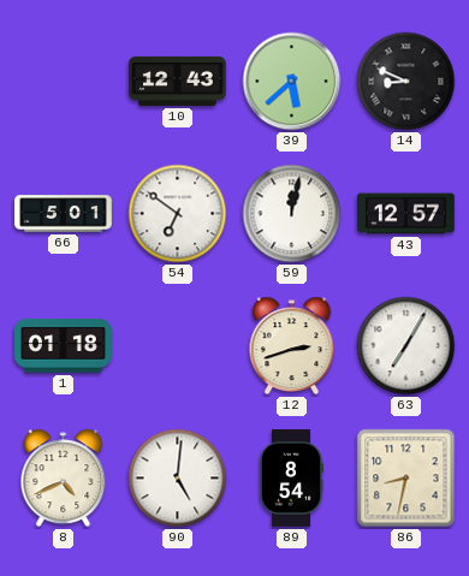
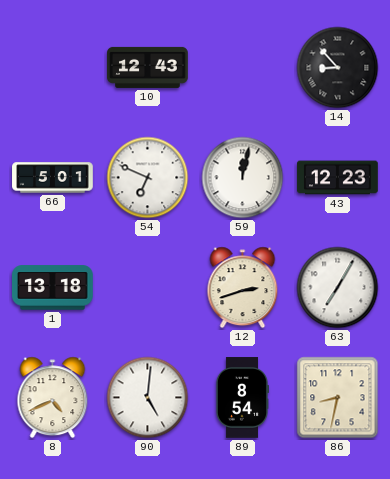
39: 5:38 -> none
14: 8:49 -> 8:53
54: 6:51 -> 6:49
43: 12:57 -> 12:23
1: 01:18 -> 13:18
